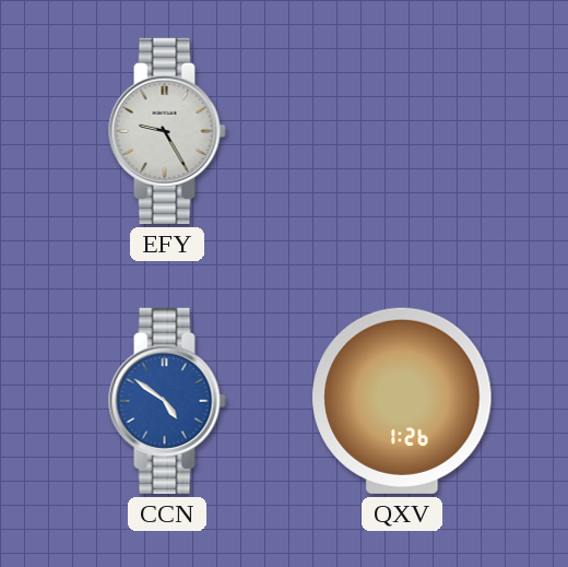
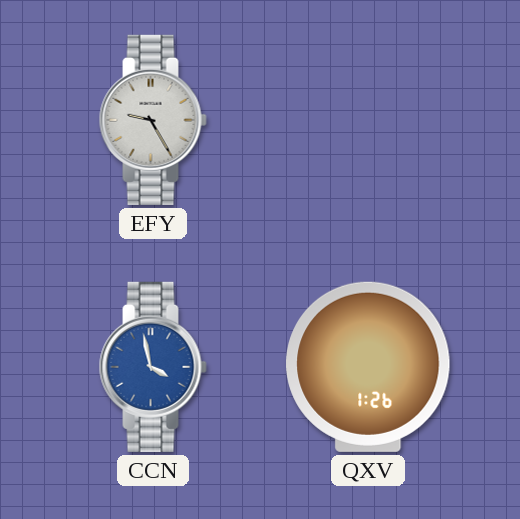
CCN: 4:51 -> 3:58
